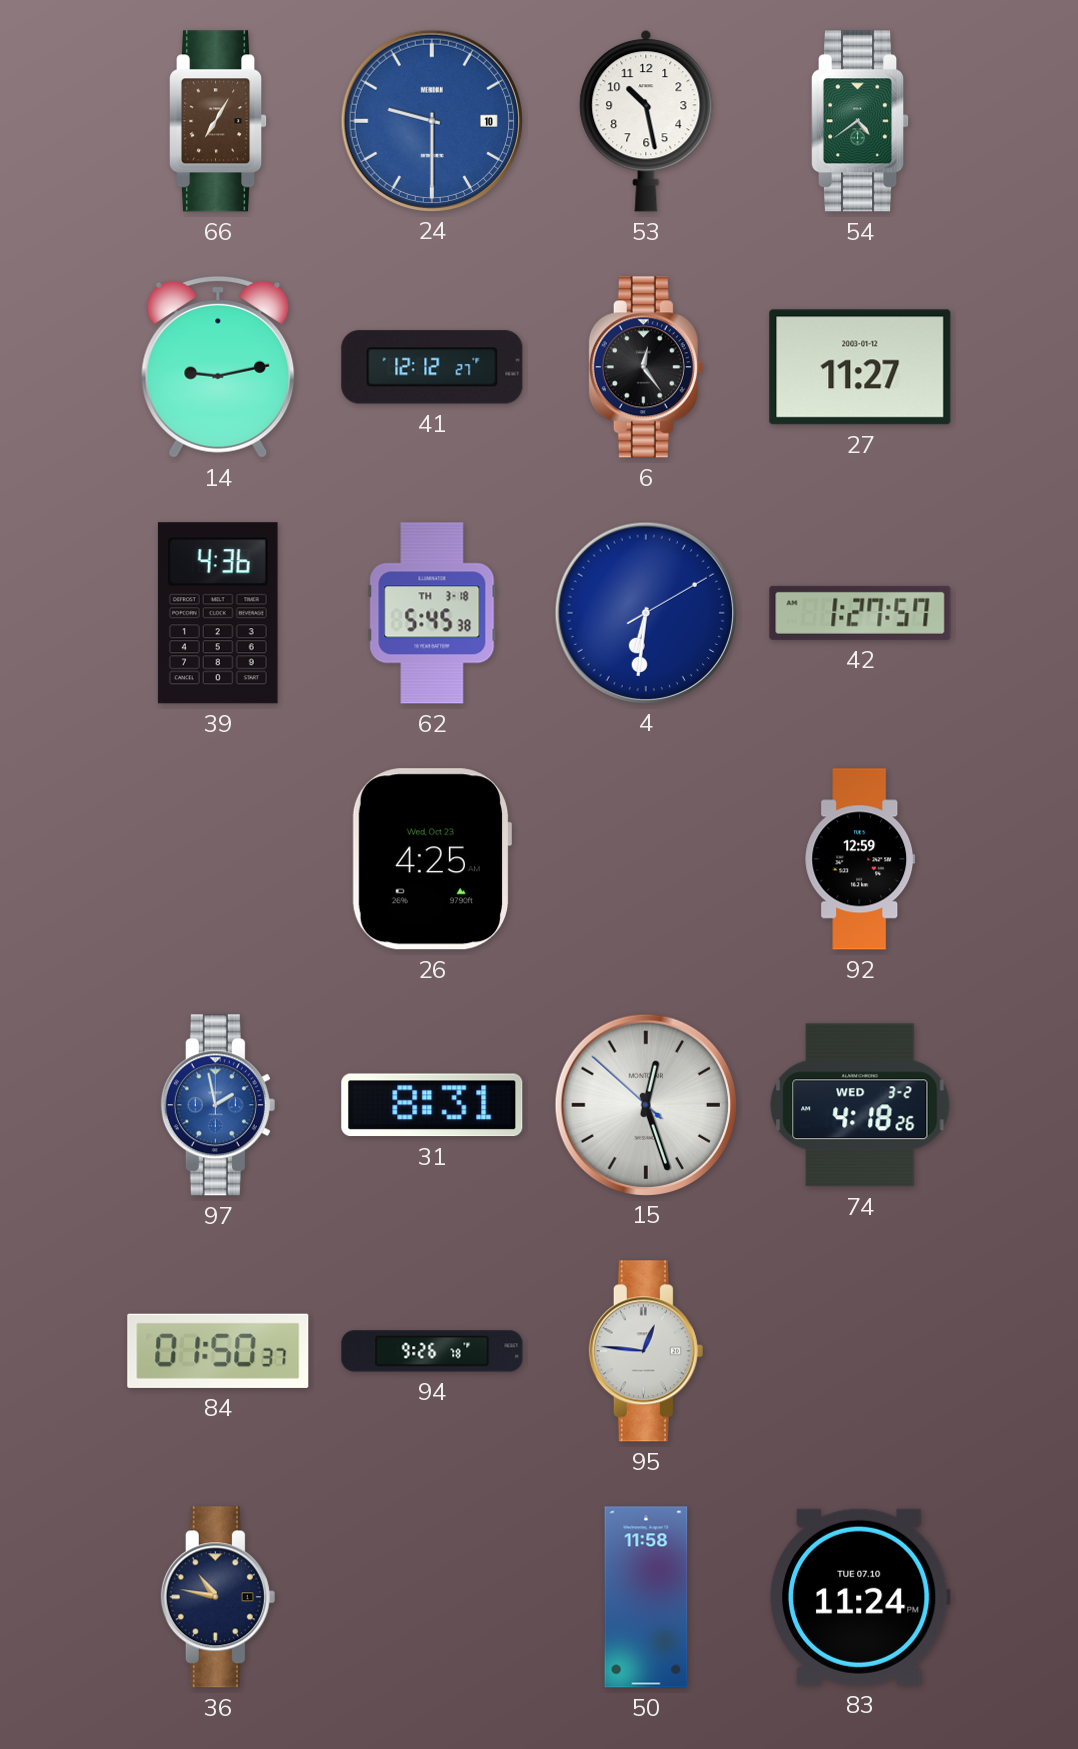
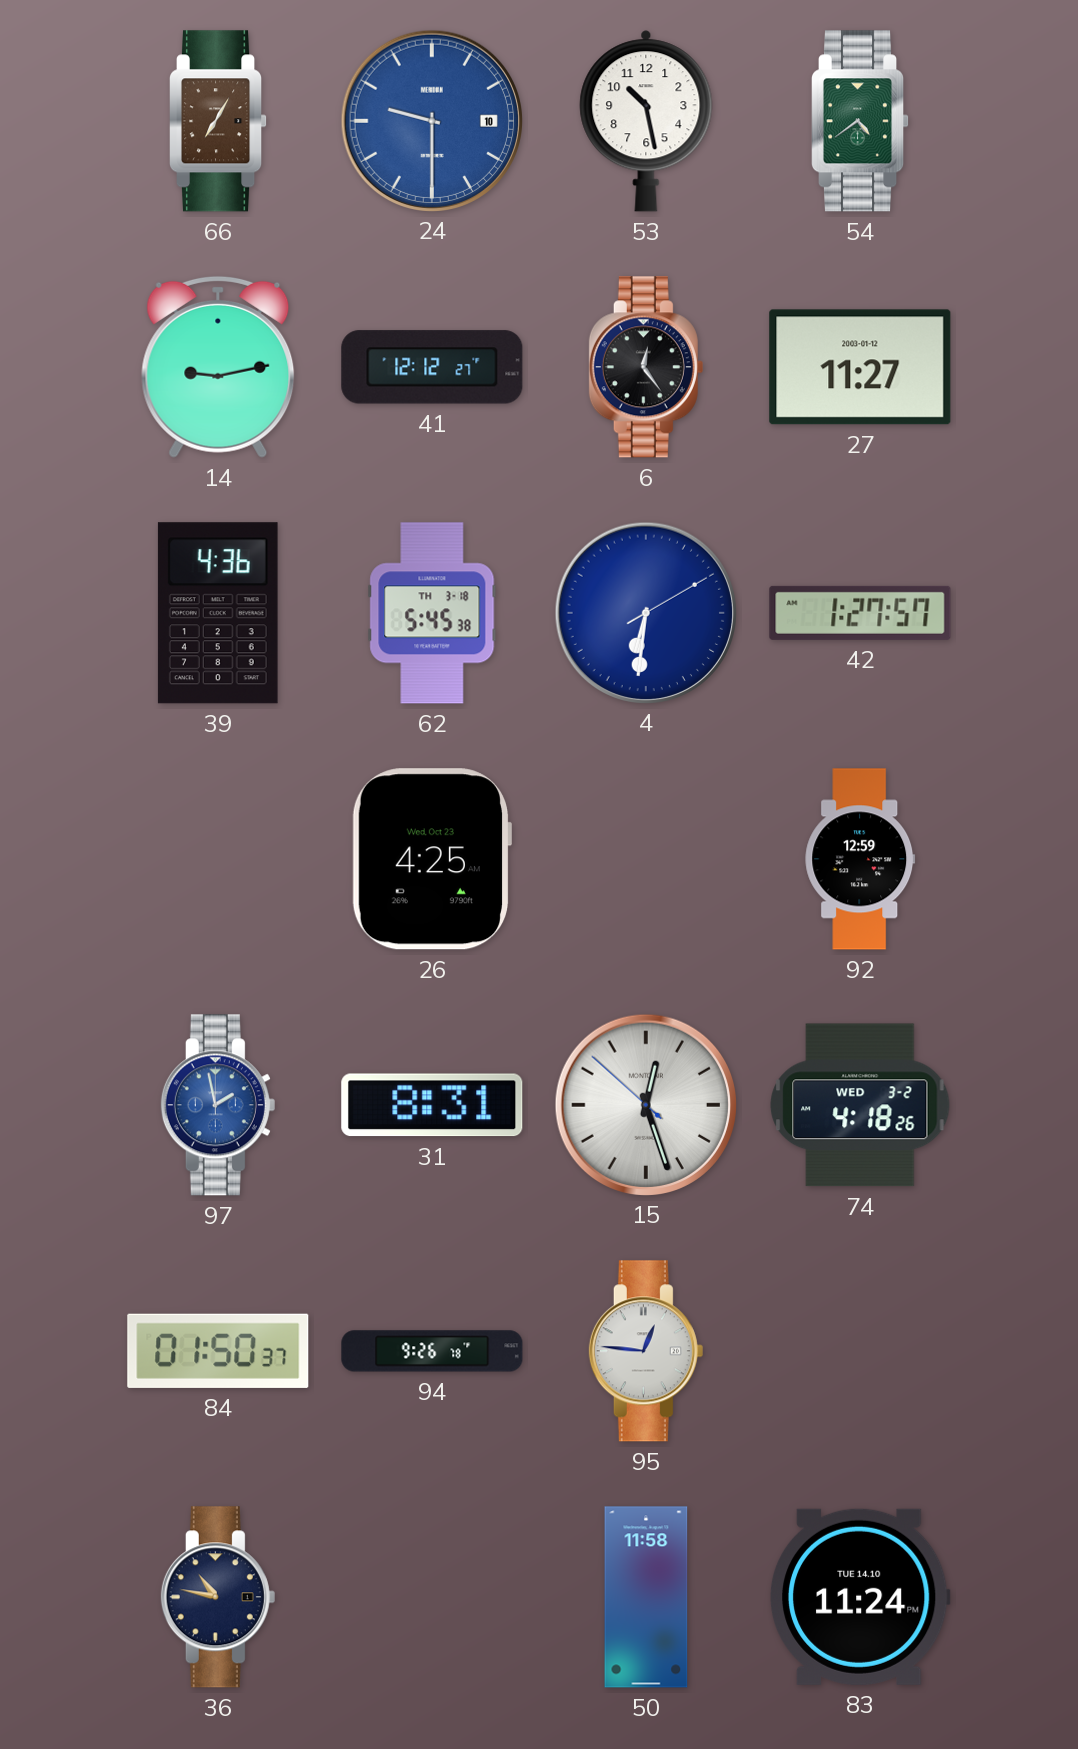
83 date: TUE 07.10 -> TUE 14.10
